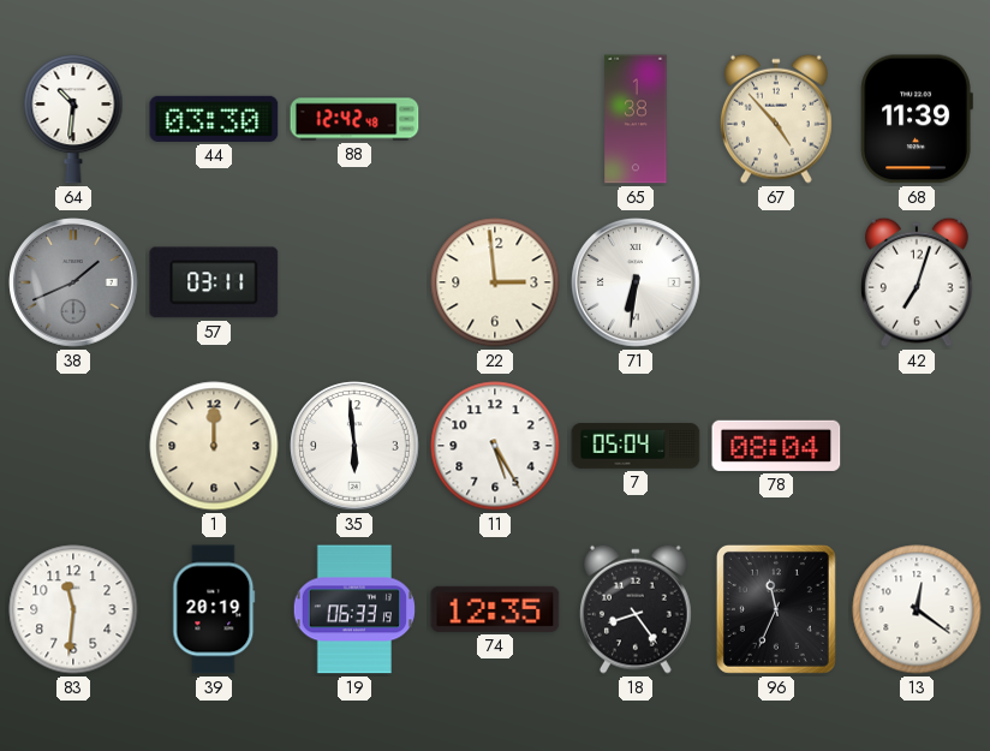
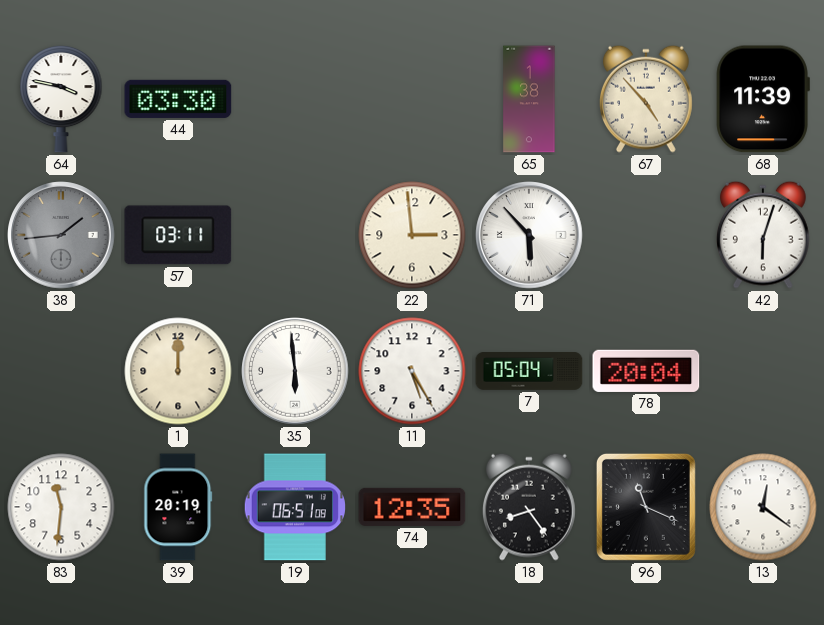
64: 10:31 -> 3:47
88: 12:42 -> none
38: 1:41 -> 1:44
71: 6:31 -> 5:53
42: 7:03 -> 6:03
78: 08:04 -> 20:04
19: 06:33 -> 06:51
96: 11:34 -> 11:19
